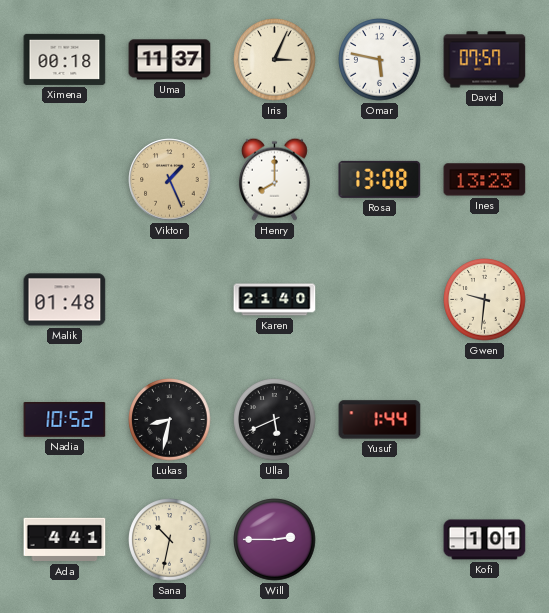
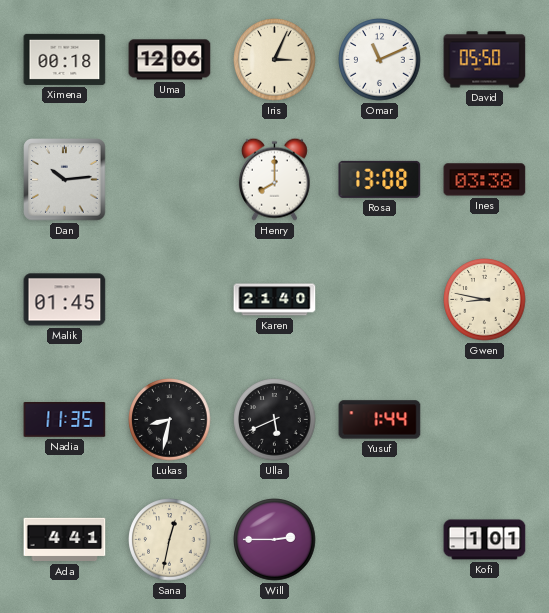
Uma: 11:37 -> 12:06
Omar: 5:47 -> 11:11
David: 07:57 -> 05:50
Dan: none -> 10:14
Viktor: 1:26 -> none
Ines: 13:23 -> 03:38
Malik: 01:48 -> 01:45
Gwen: 9:31 -> 8:47
Nadia: 10:52 -> 11:35
Sana: 10:32 -> 12:32
